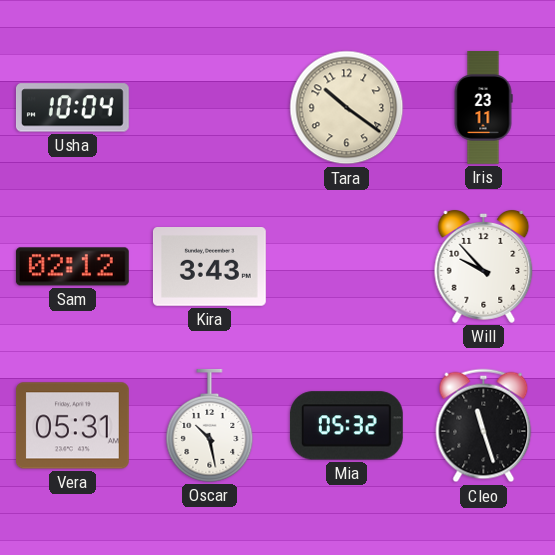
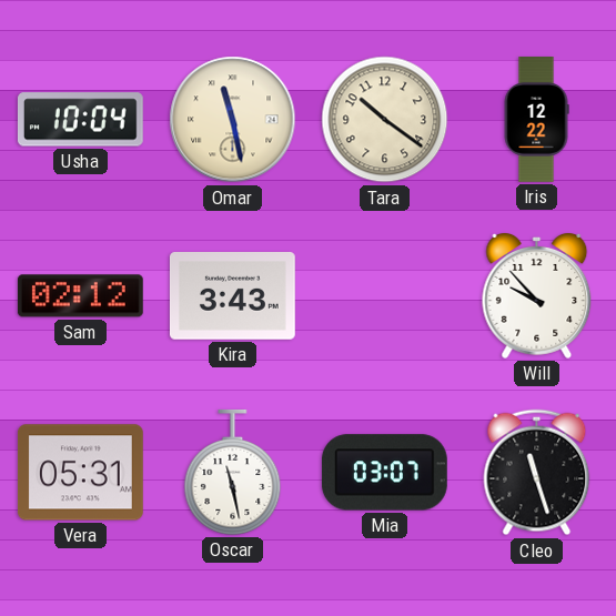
Omar: none -> 11:28
Iris: 23:11 -> 12:22
Oscar: 10:28 -> 11:28
Mia: 05:32 -> 03:07
